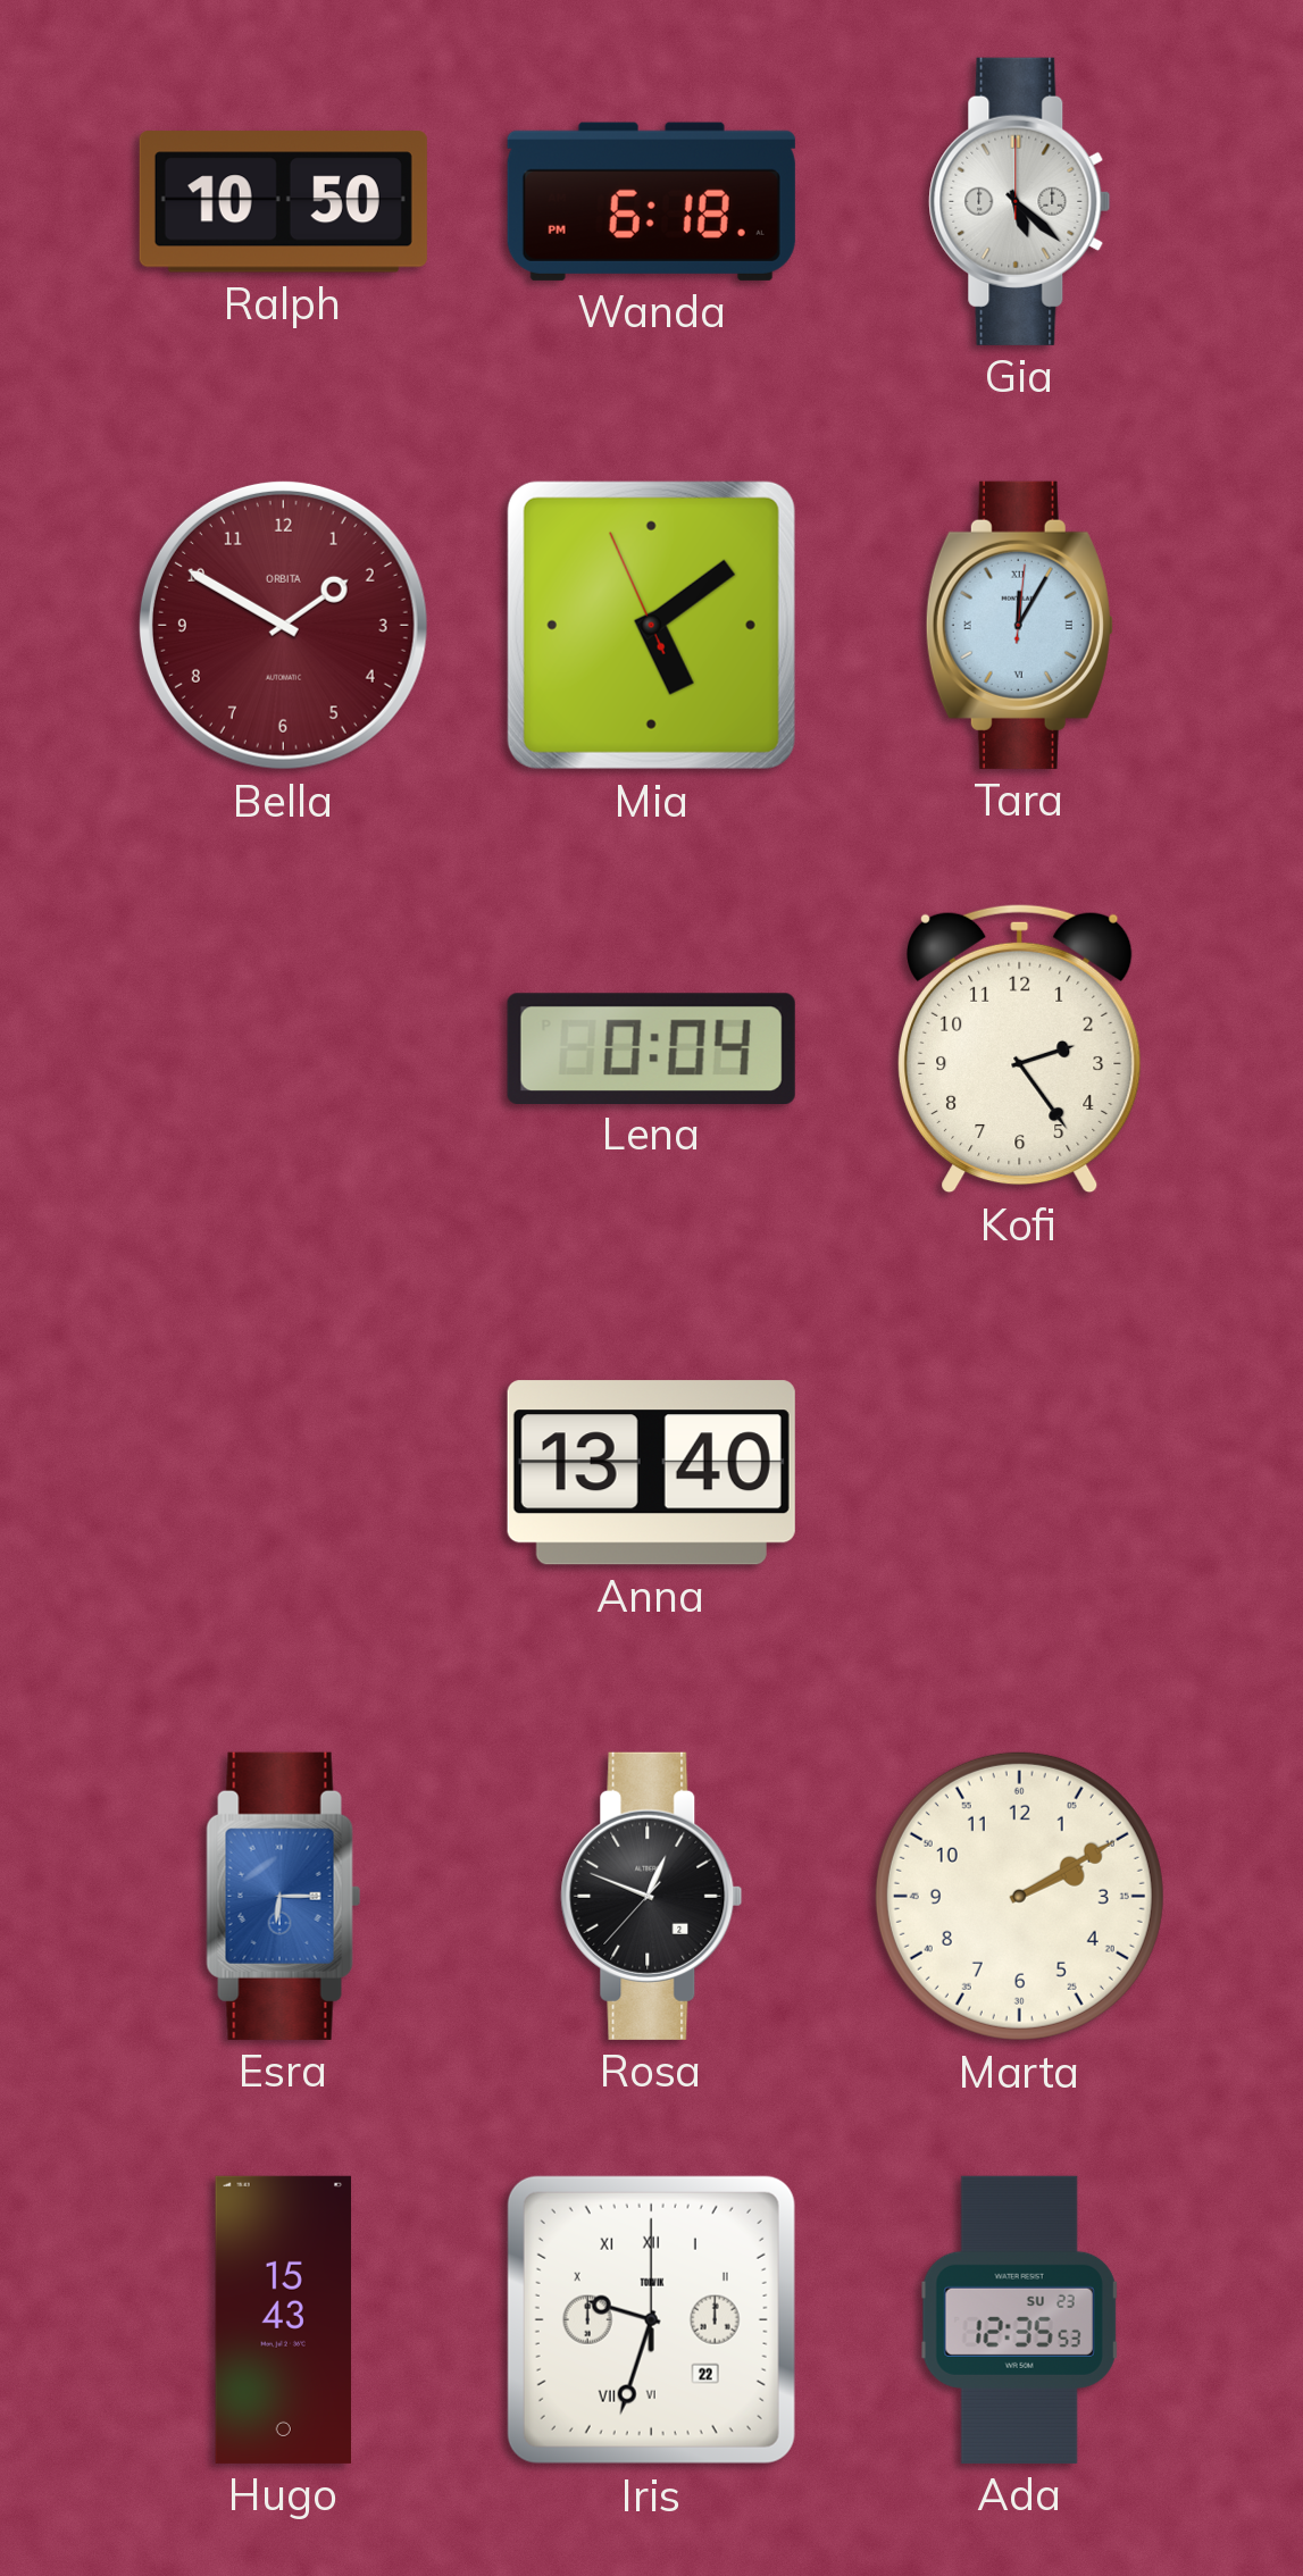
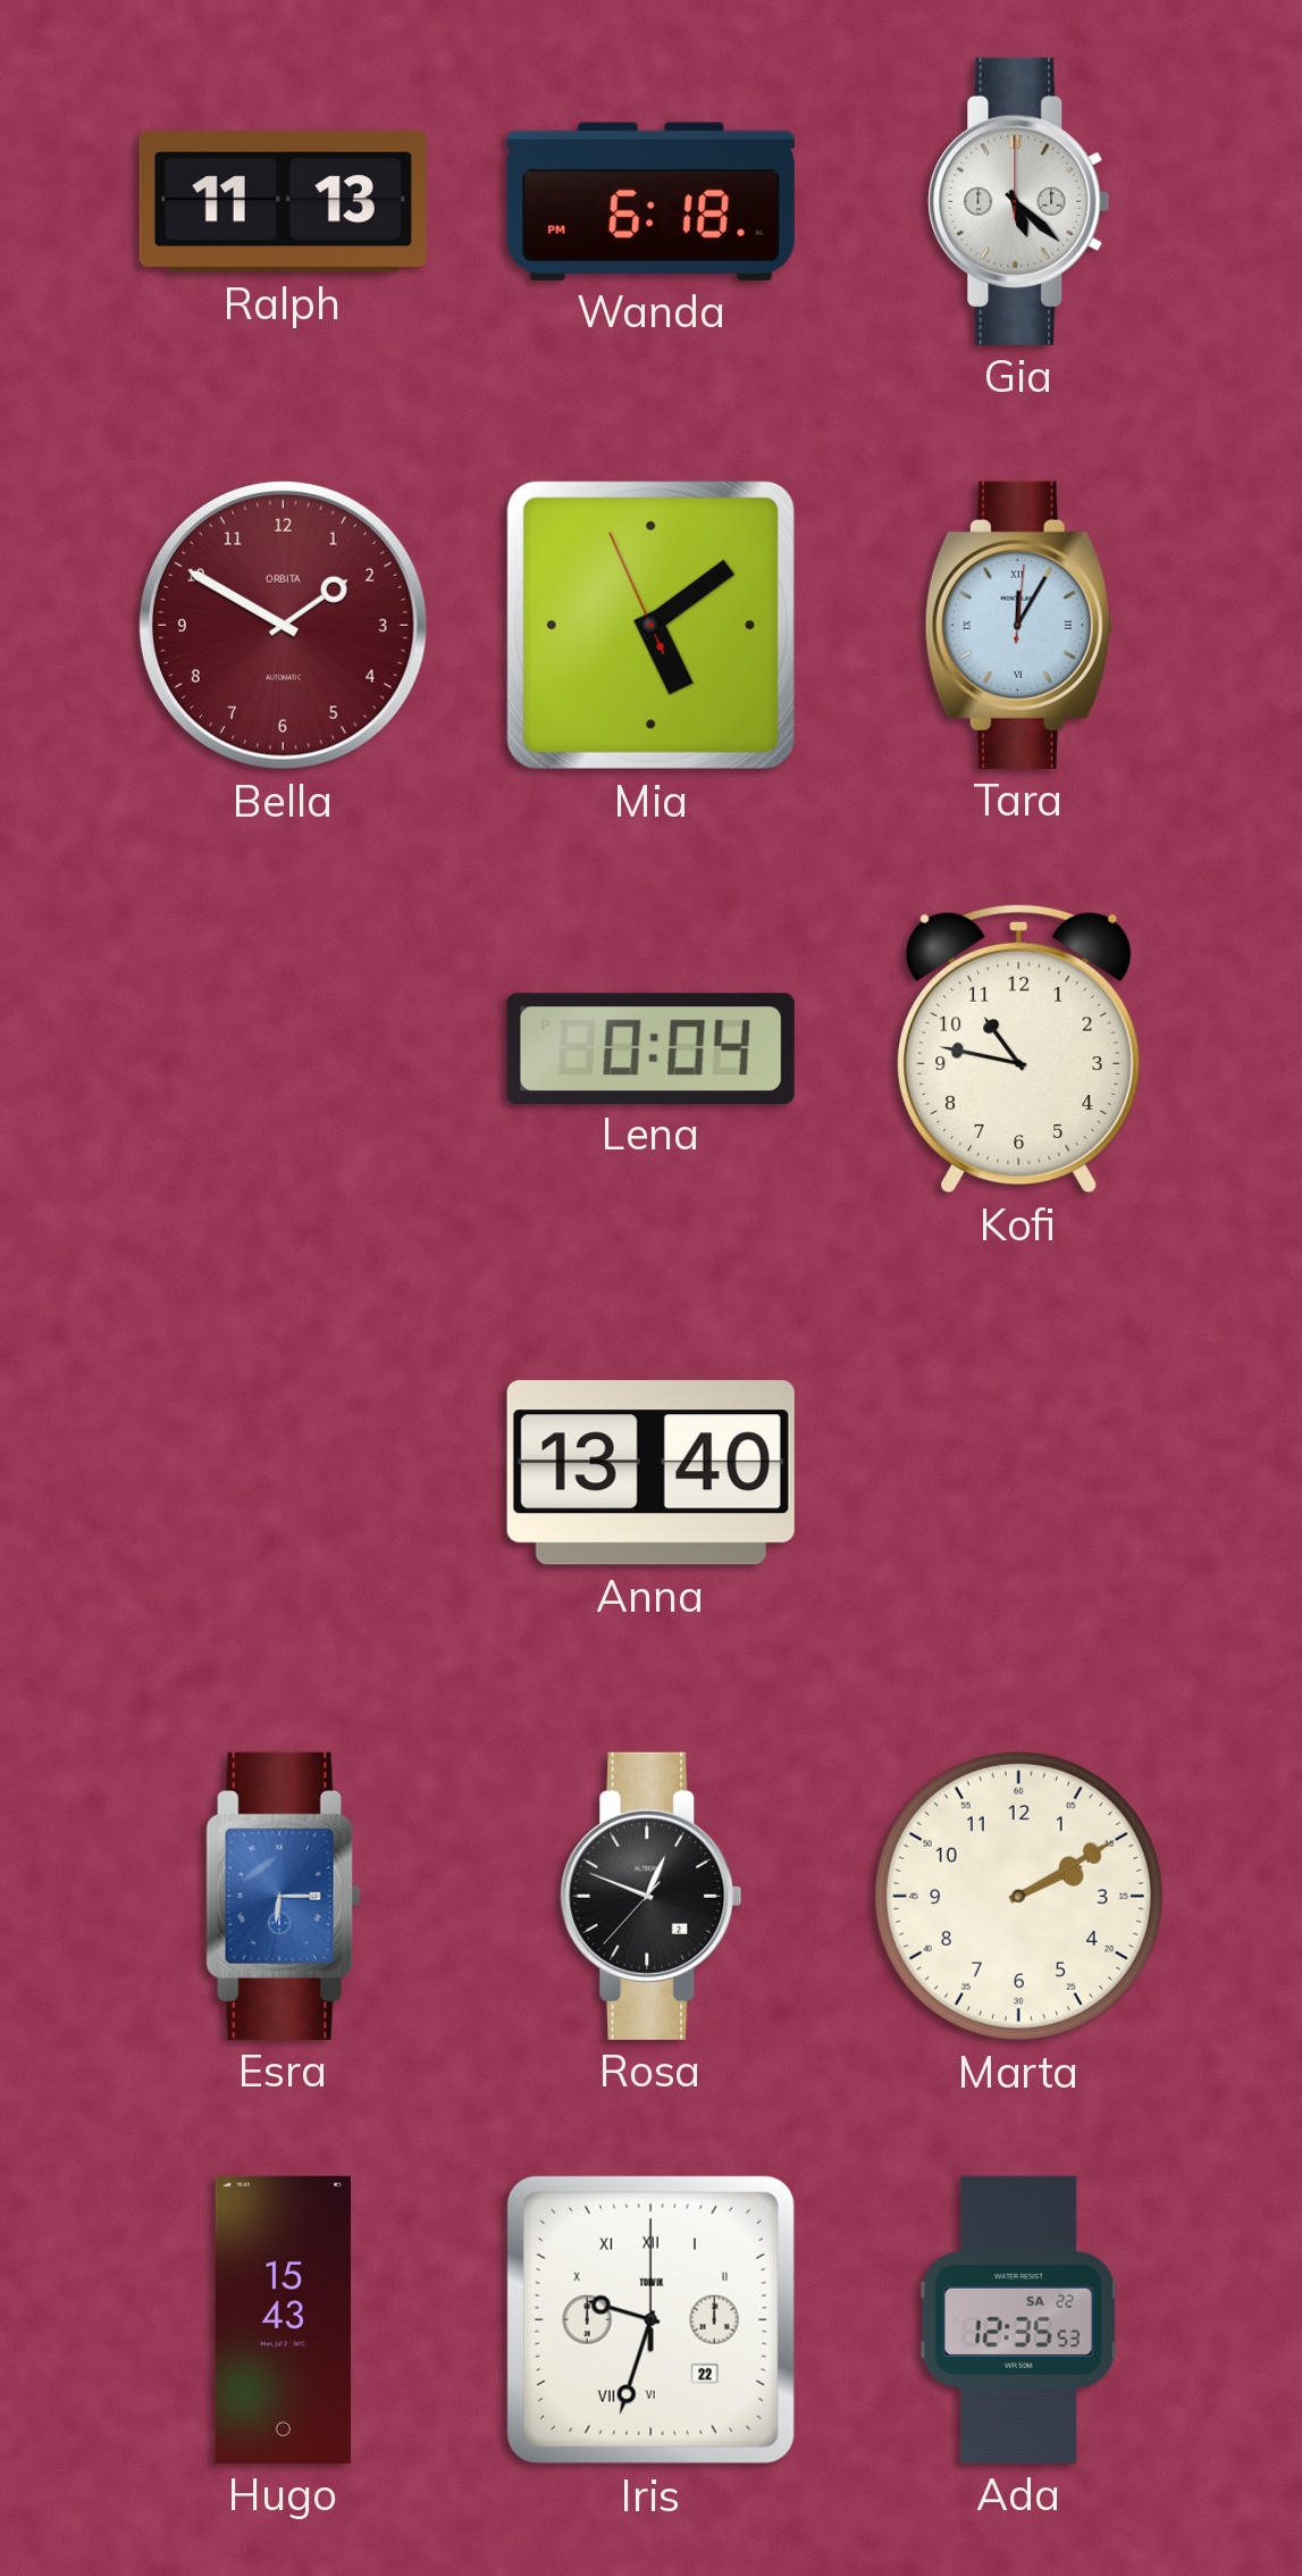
Ralph: 10:50 -> 11:13
Kofi: 2:24 -> 10:47
Ada date: SU 23 -> SA 22
